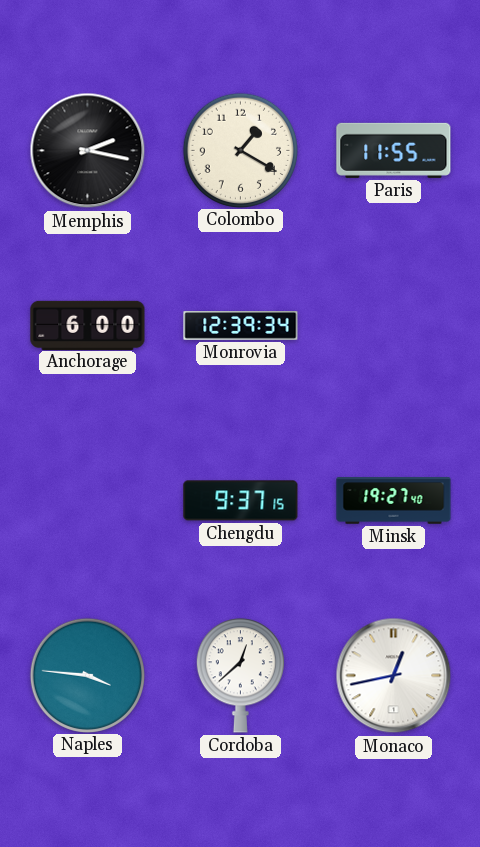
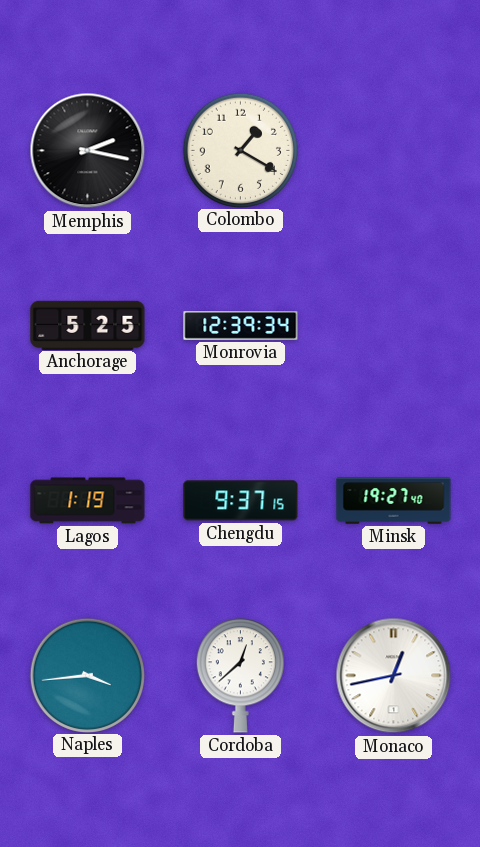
Paris: 11:55 -> none
Anchorage: 6:00 -> 5:25
Lagos: none -> 1:19
Naples: 3:46 -> 3:44
